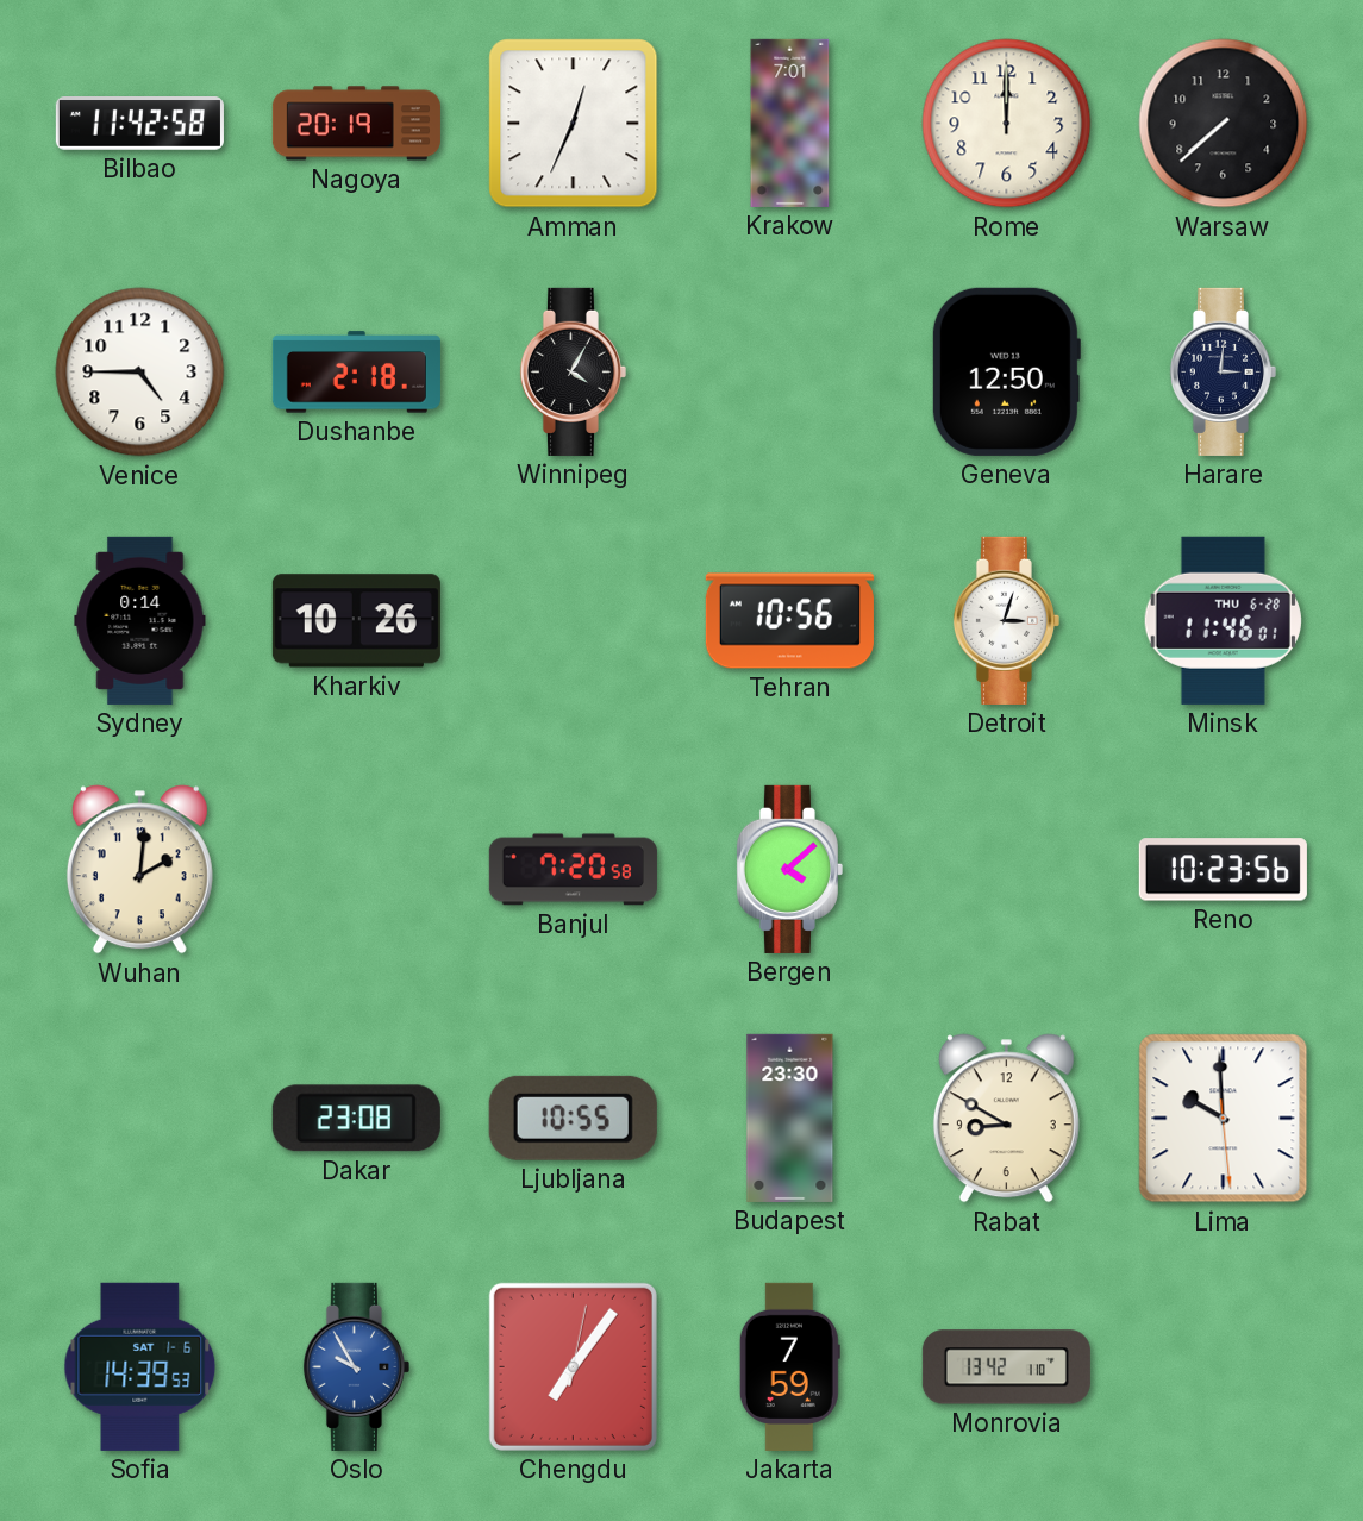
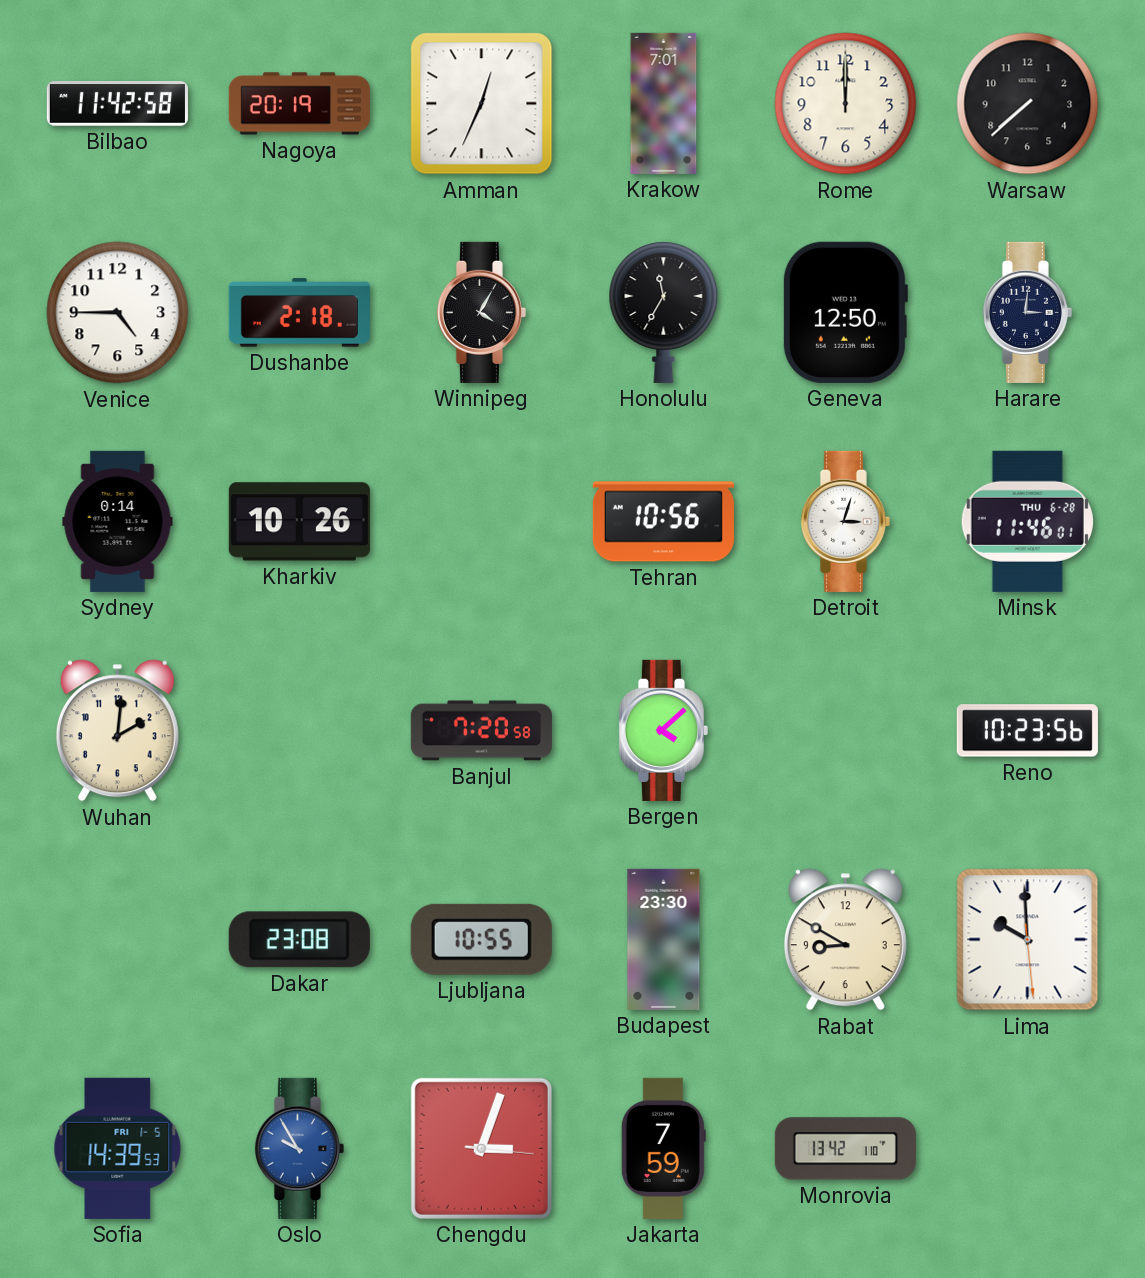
Honolulu: none -> 11:35
Sofia date: SAT 1-6 -> FRI 1-5
Chengdu: 7:06 -> 3:03
